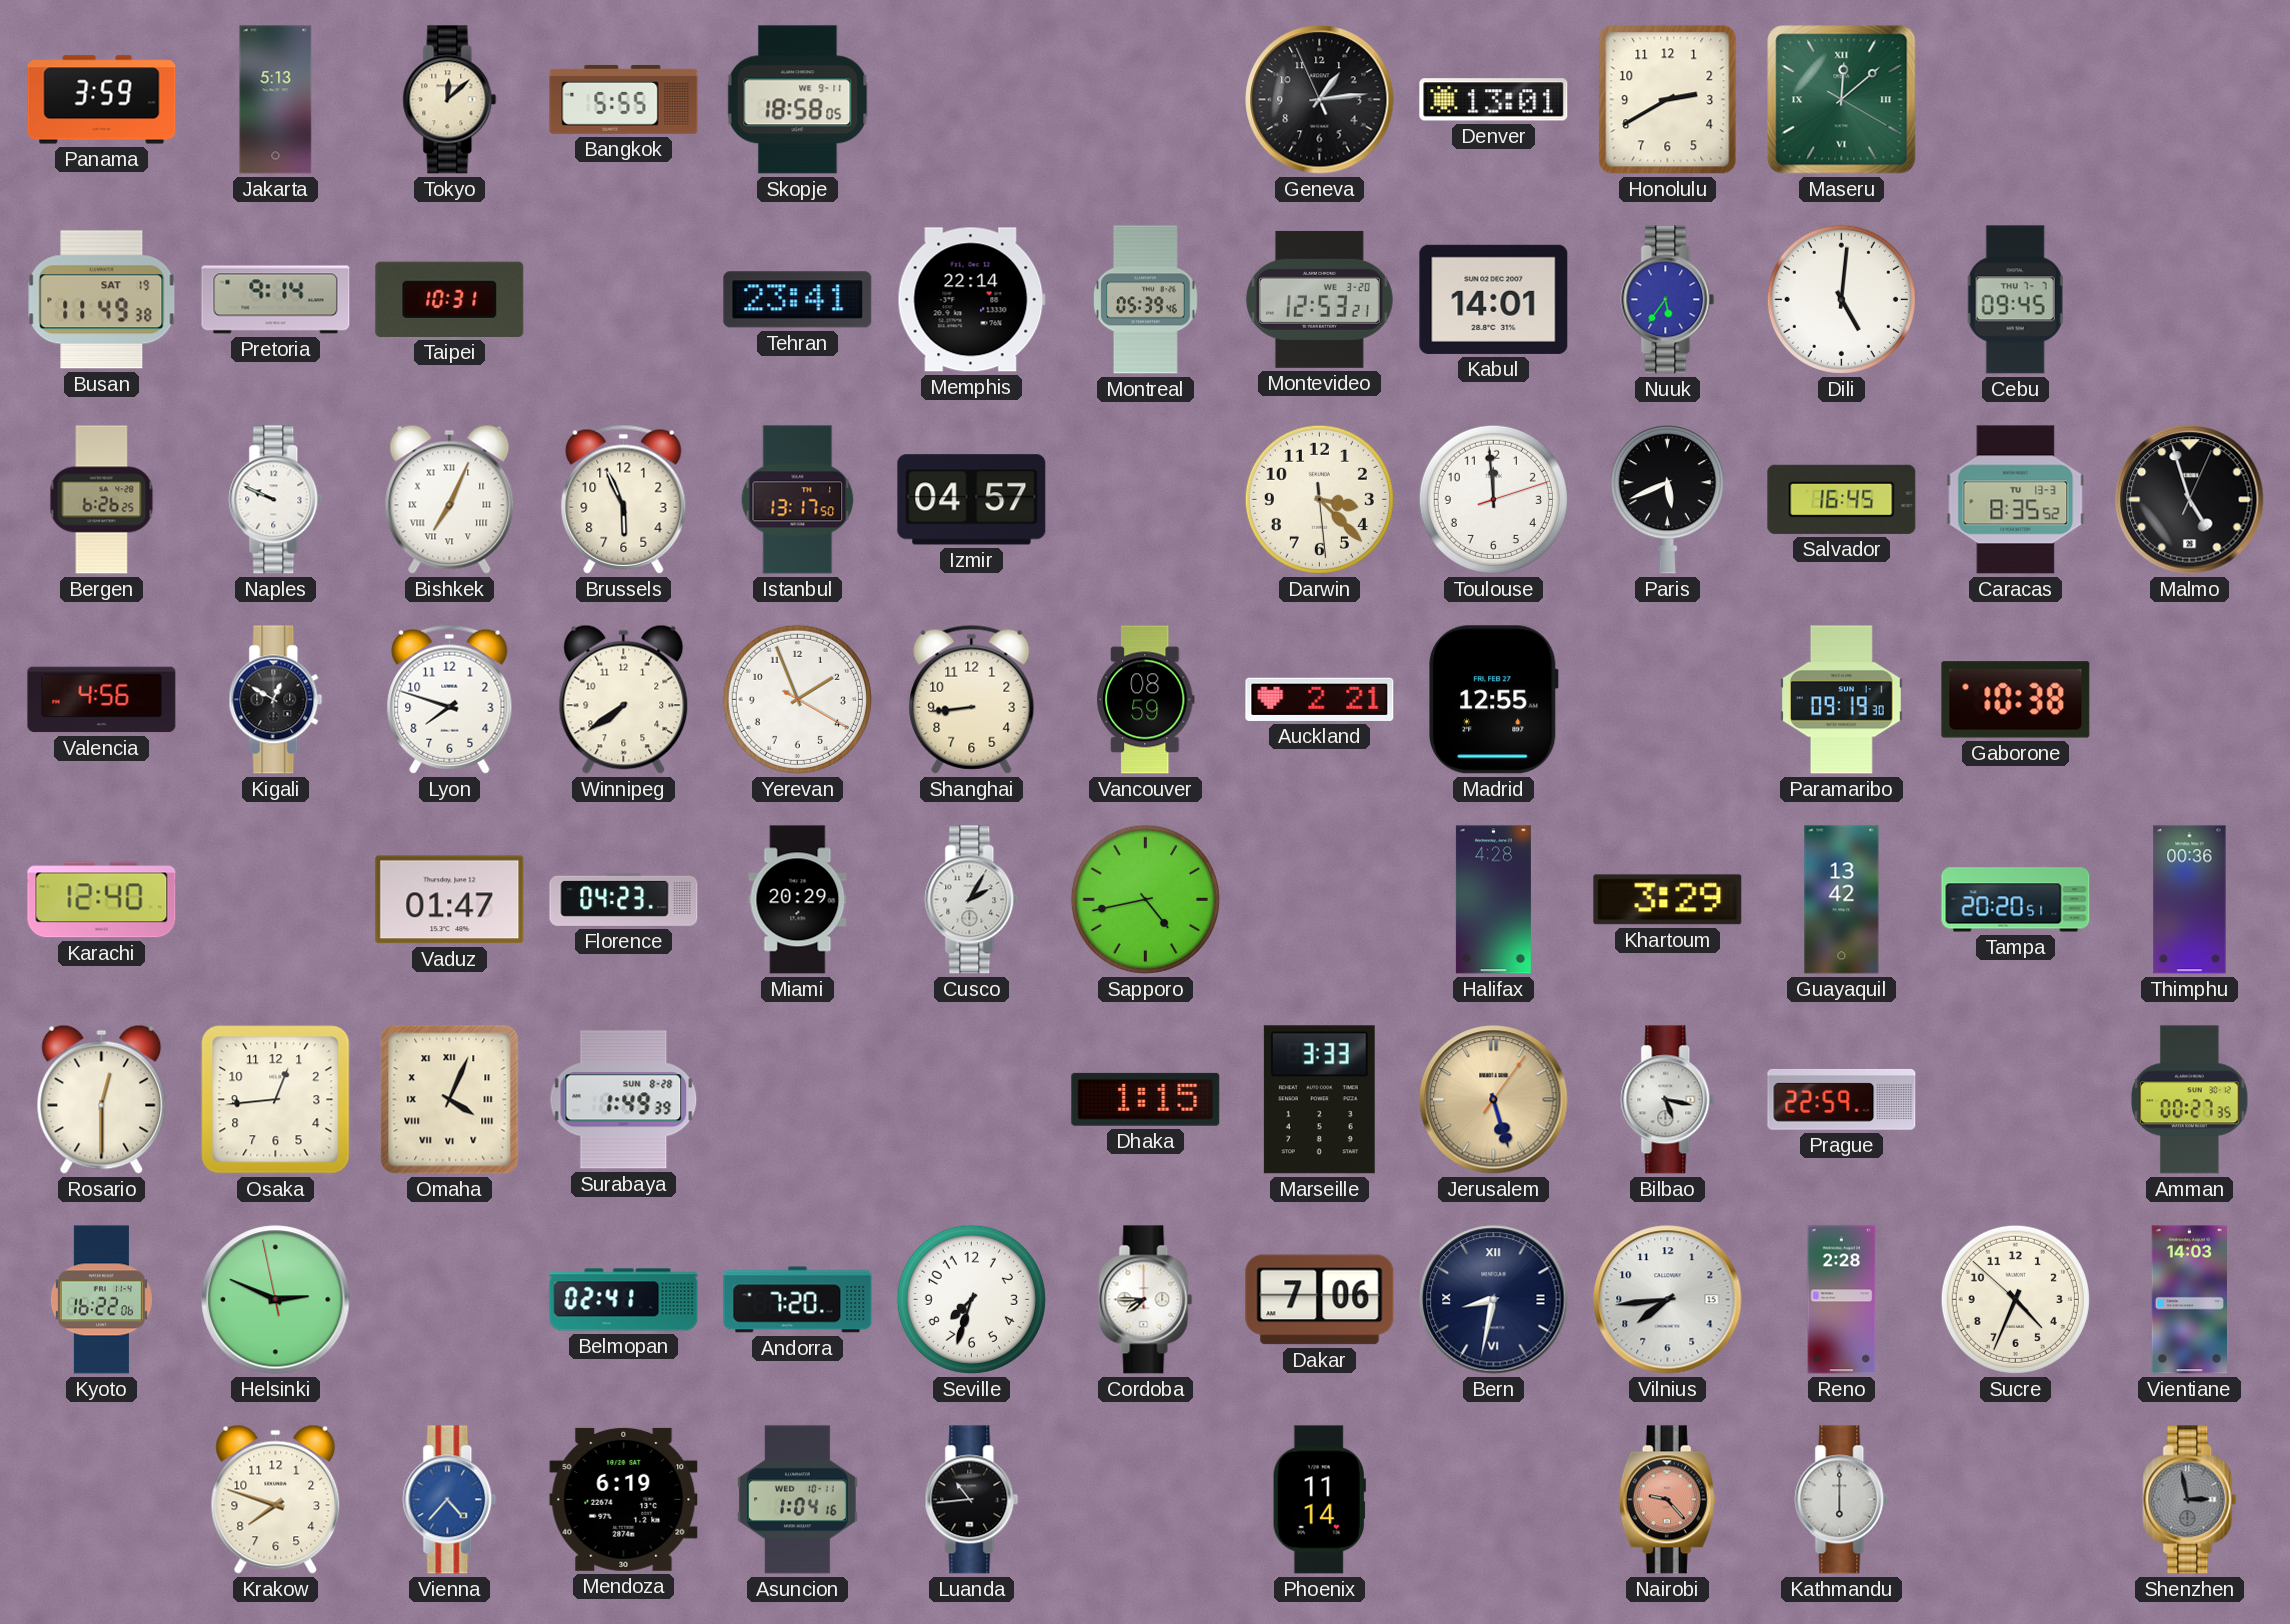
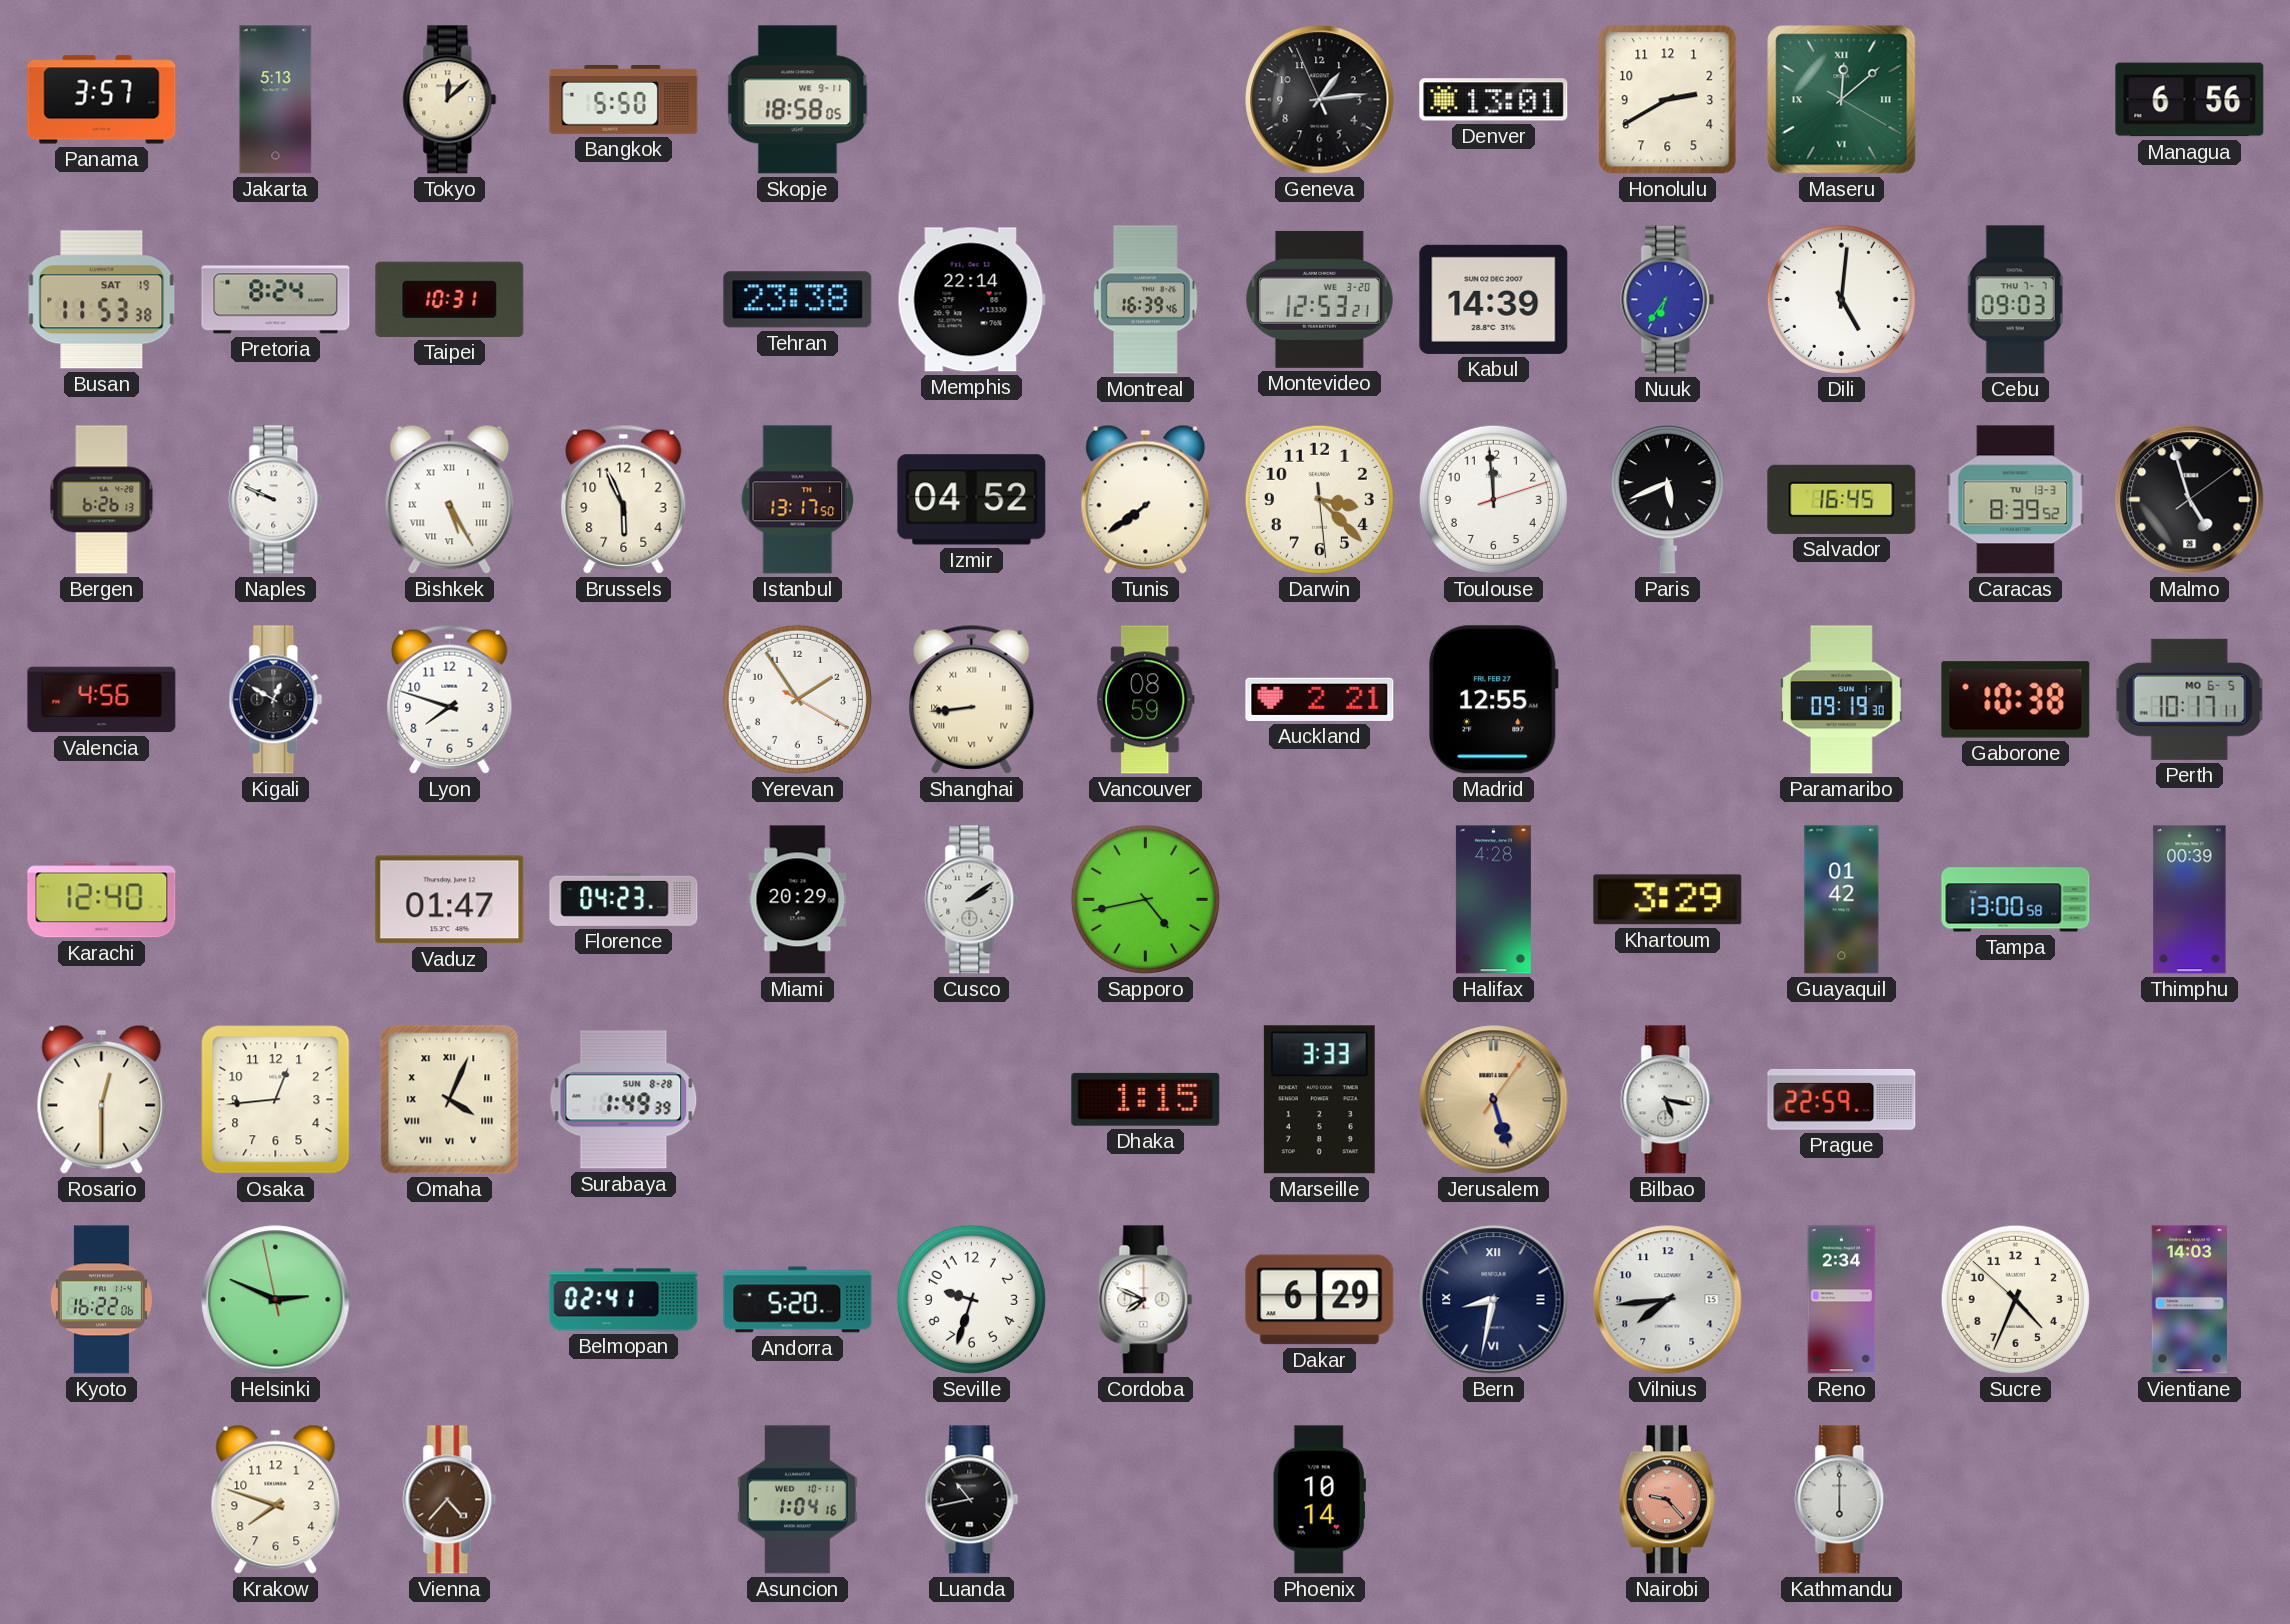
Panama: 3:59 -> 3:57
Bangkok: 5:55 -> 5:50
Managua: none -> 6:56
Busan: 11:49 -> 11:53
Pretoria: 9:14 -> 8:24
Tehran: 23:41 -> 23:38
Montreal: 05:39 -> 16:39
Kabul: 14:01 -> 14:39
Nuuk: 5:36 -> 6:36
Cebu: 09:45 -> 09:03
Bergen: 6:26:25 -> 6:26:13
Bishkek: 7:04 -> 5:25
Izmir: 04:57 -> 04:52
Tunis: none -> 7:39
Caracas: 8:35 -> 8:39
Malmo: 4:57:04 -> 4:57:09
Winnipeg: 7:39 -> none
Yerevan: 1:56 -> 1:54
Shanghai numerals: Arabic -> Roman
Perth: none -> 10:17
Cusco: 2:05 -> 2:09
Guayaquil: 13:42 -> 01:42
Tampa: 20:20 -> 13:00
Thimphu: 00:36 -> 00:39
Amman: 00:27 -> none
Andorra: 7:20 -> 5:20
Seville: 7:33 -> 9:33
Cordoba: 7:45 -> 7:49
Dakar: 7:06 -> 6:29
Reno: 2:28 -> 2:34
Vienna dial: blue -> brown
Mendoza: 6:19 -> none
Luanda: 10:44 -> 10:43
Phoenix: 11:14 -> 10:14
Shenzhen: 2:58 -> none
